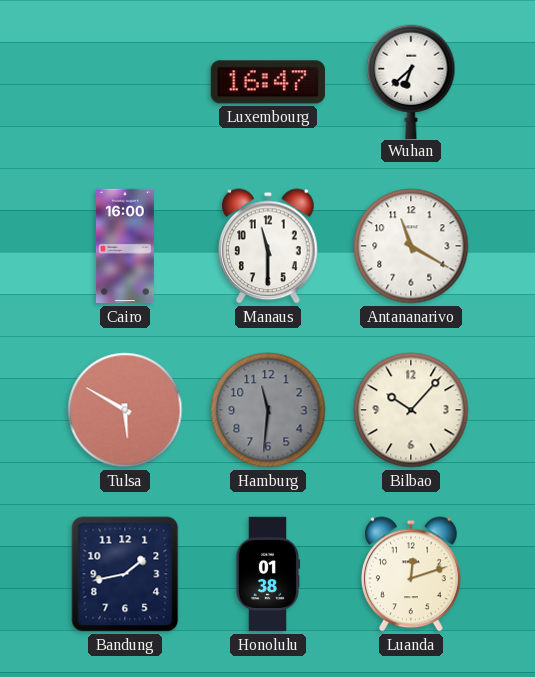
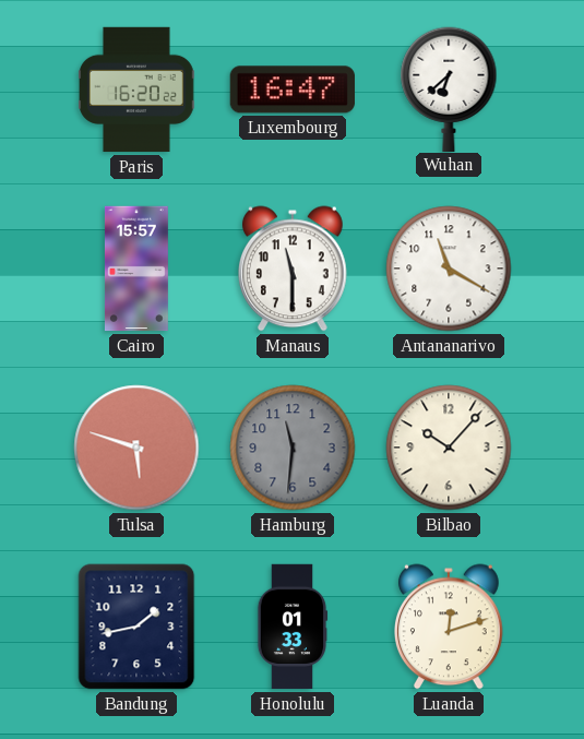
Paris: none -> 16:20
Cairo: 16:00 -> 15:57
Tulsa: 5:50 -> 5:48
Honolulu: 01:38 -> 01:33
